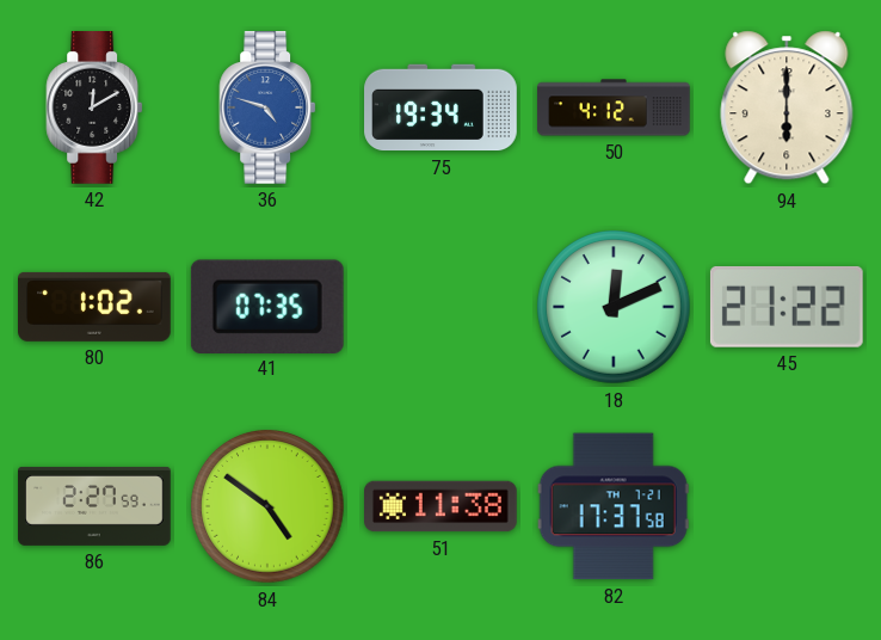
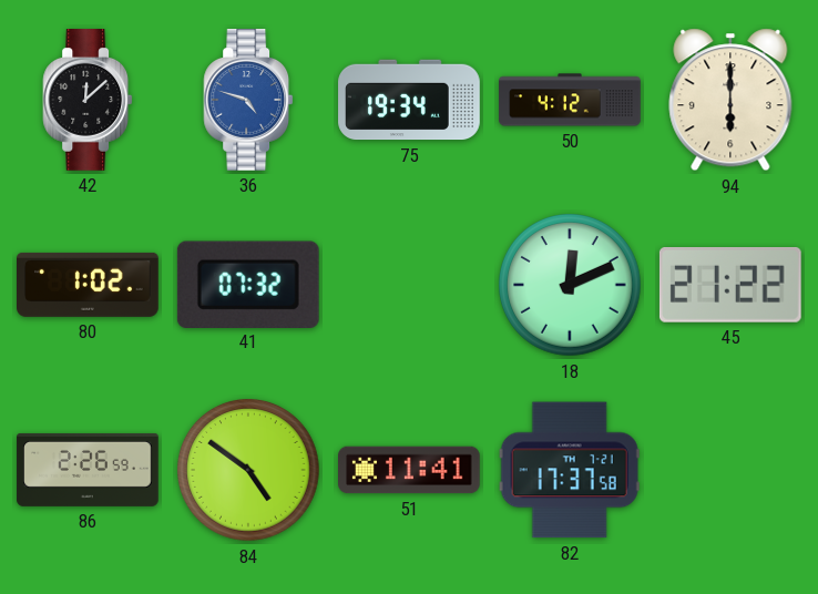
42: 12:10 -> 12:08
41: 07:35 -> 07:32
86: 2:27 -> 2:26
51: 11:38 -> 11:41
